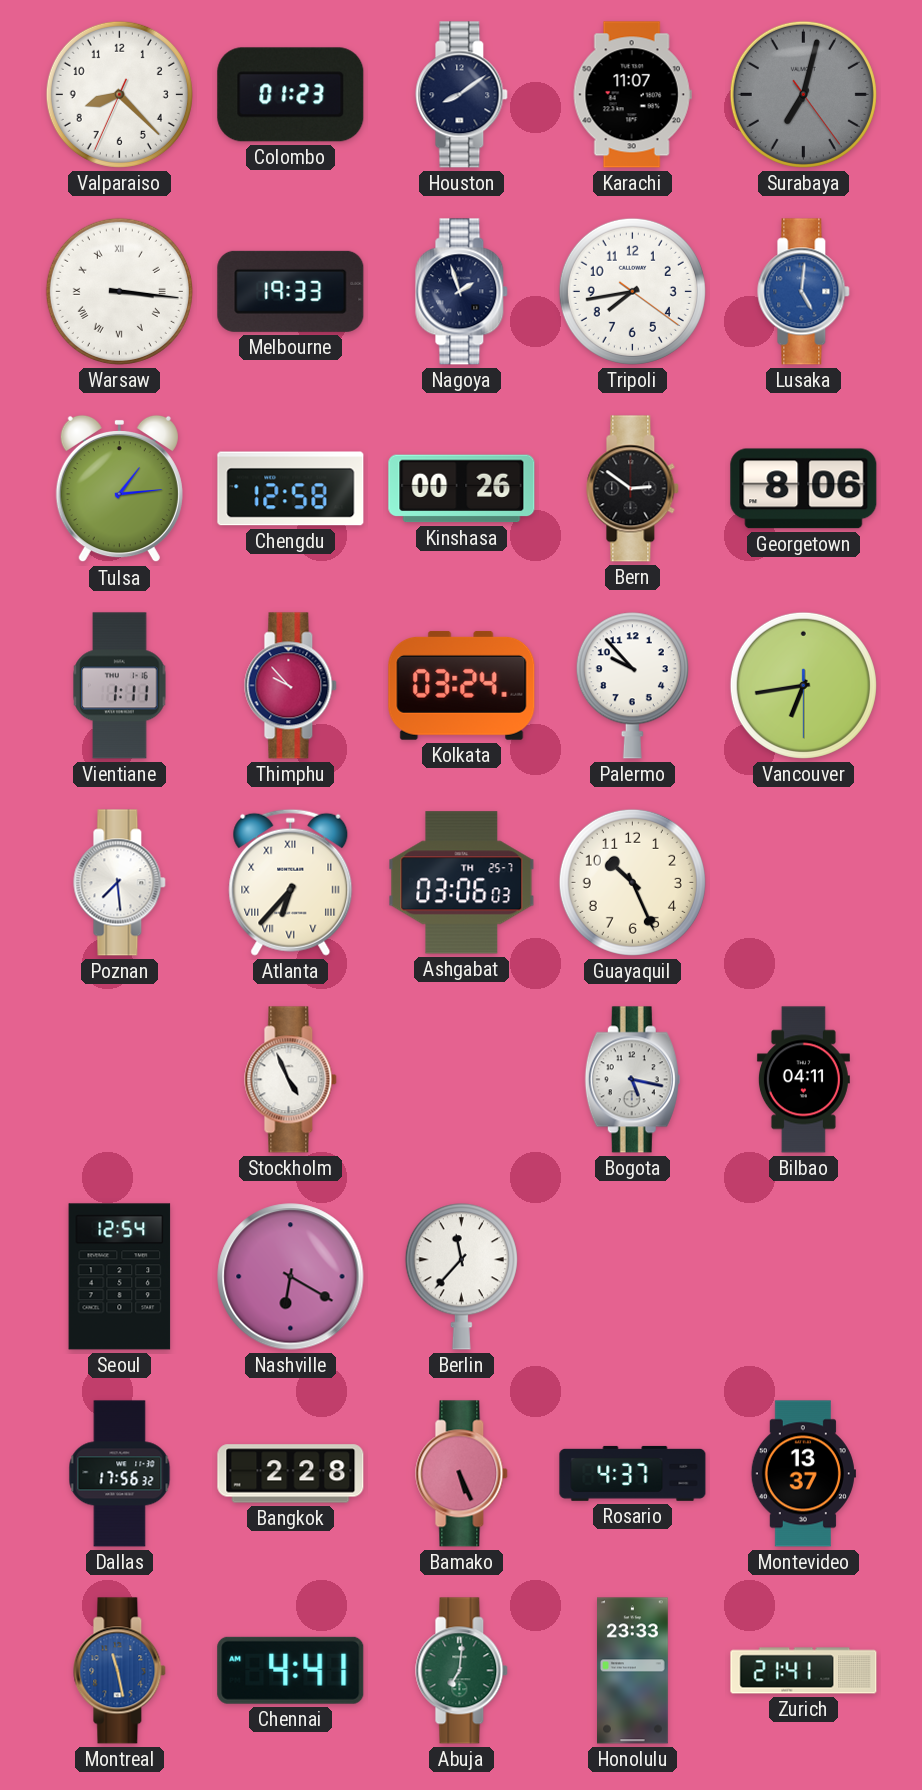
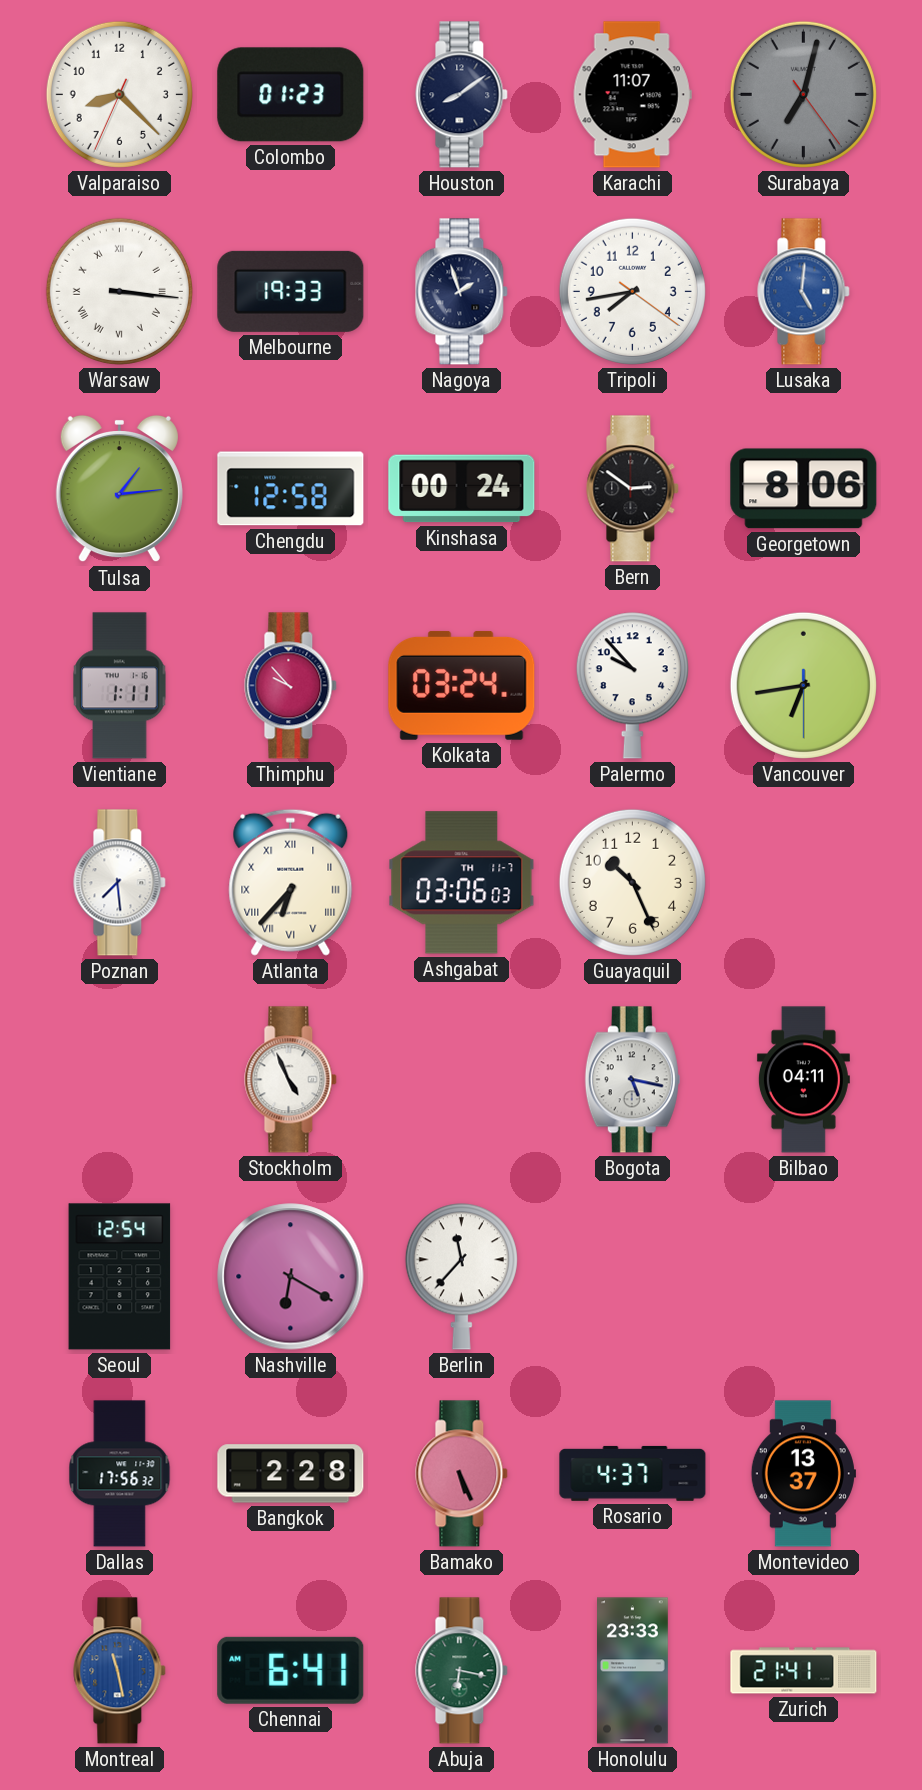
Kinshasa: 00:26 -> 00:24
Ashgabat date: TH 25-7 -> TH 11-7
Chennai: 4:41 -> 6:41
Abuja: 7:01 -> 6:17
